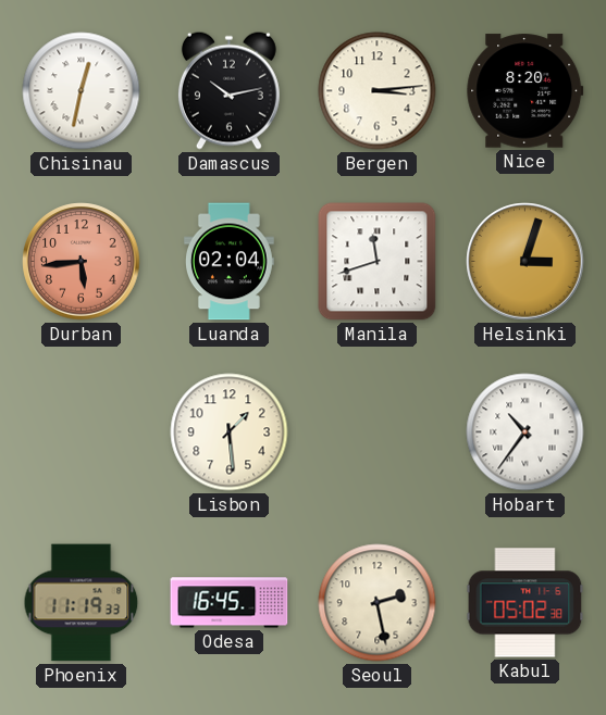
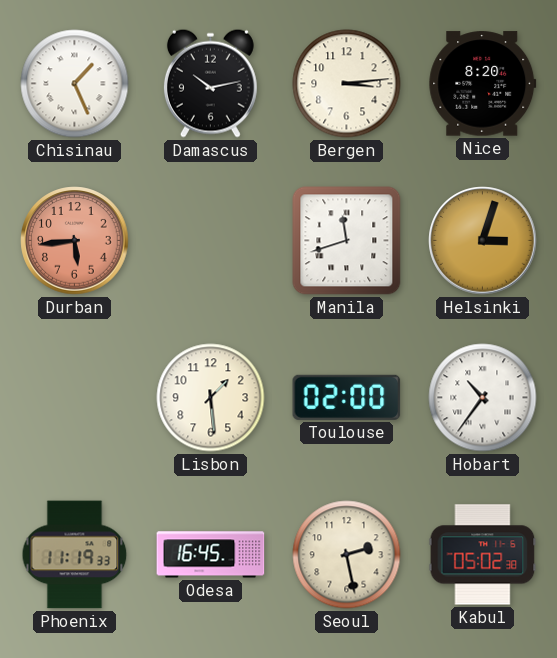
Chisinau: 12:32 -> 1:26
Luanda: 02:04 -> none
Toulouse: none -> 02:00
